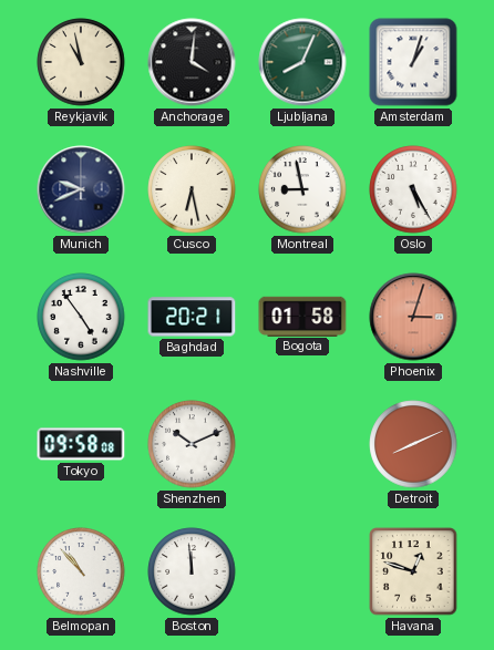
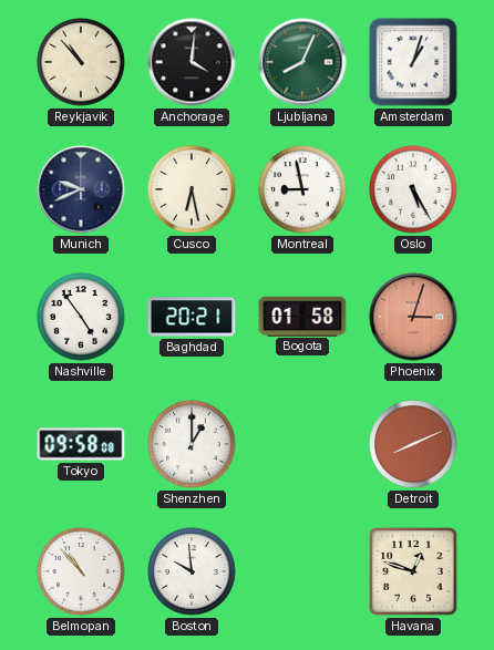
Reykjavik: 10:58 -> 10:53
Shenzhen: 10:11 -> 1:00
Boston: 11:59 -> 9:59
